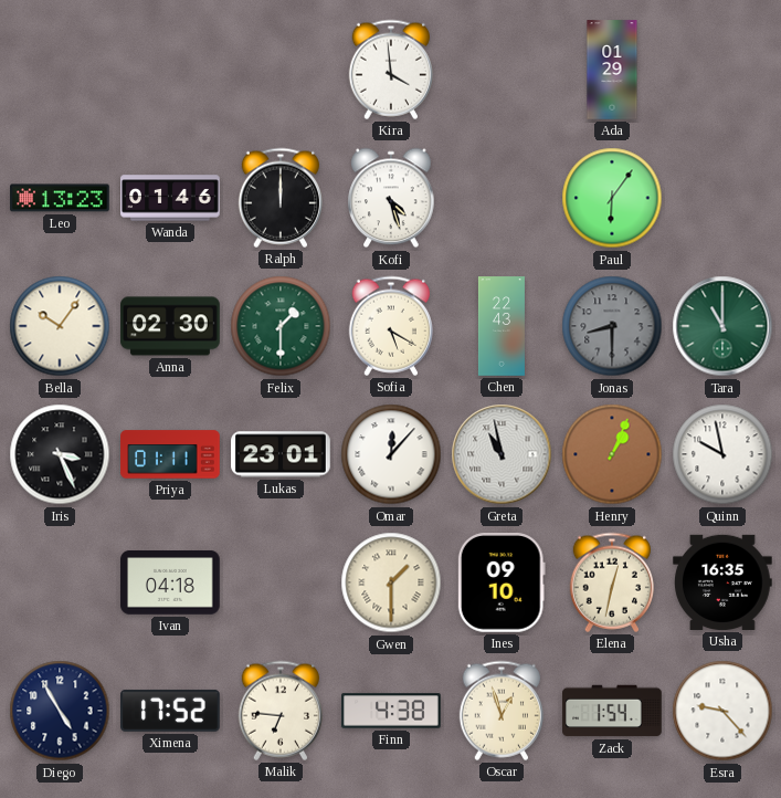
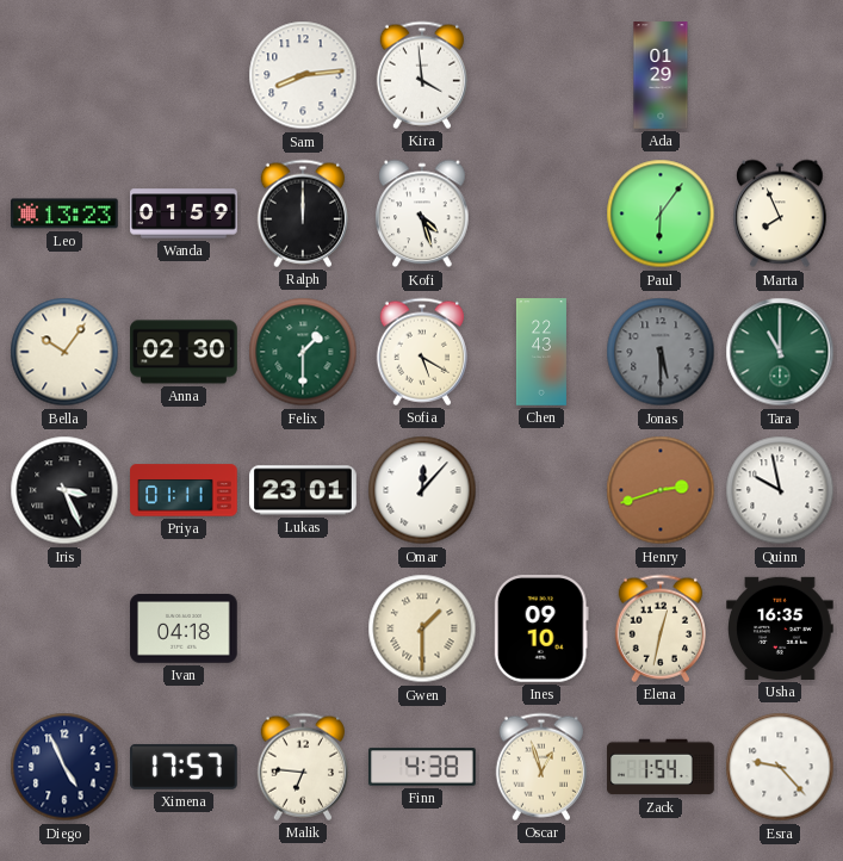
Sam: none -> 8:14
Wanda: 01:46 -> 01:59
Marta: none -> 7:56
Jonas: 8:30 -> 5:30
Greta: 10:58 -> none
Henry: 1:04 -> 2:42
Diego: 4:55 -> 4:56
Ximena: 17:52 -> 17:57
